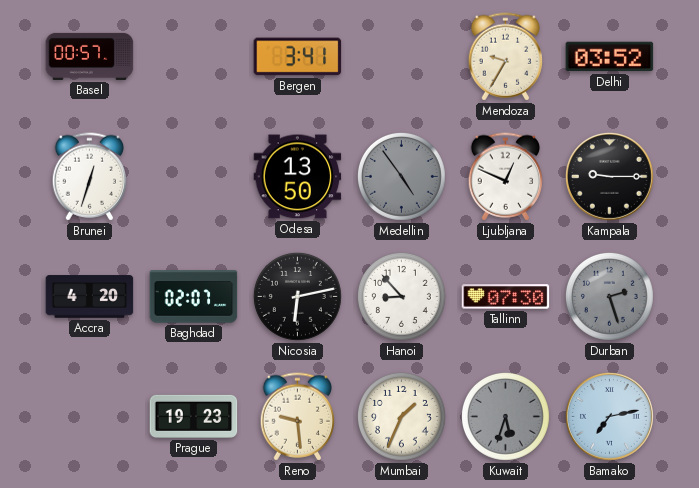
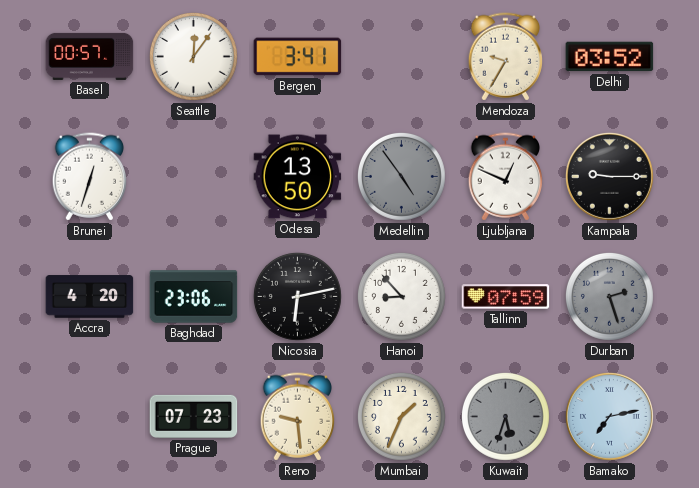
Seattle: none -> 12:06
Baghdad: 02:07 -> 23:06
Tallinn: 07:30 -> 07:59
Prague: 19:23 -> 07:23
